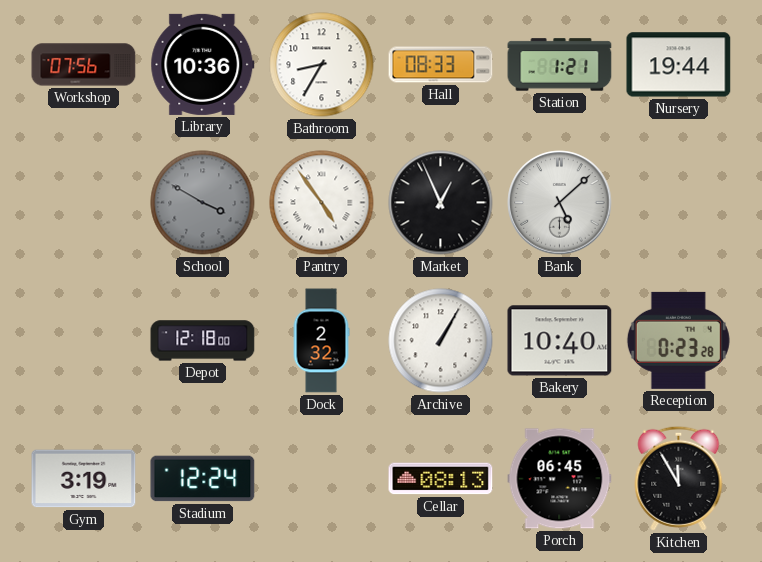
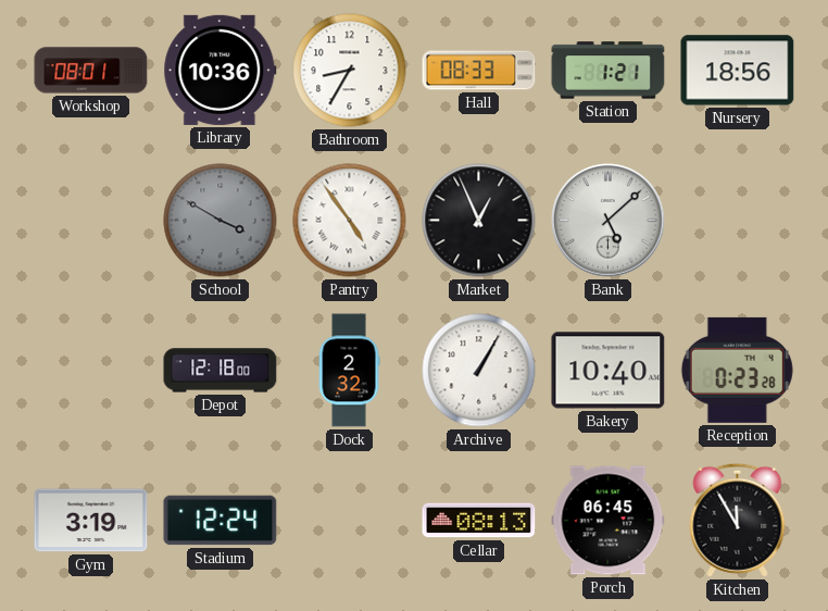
Workshop: 07:56 -> 08:01
Nursery: 19:44 -> 18:56
